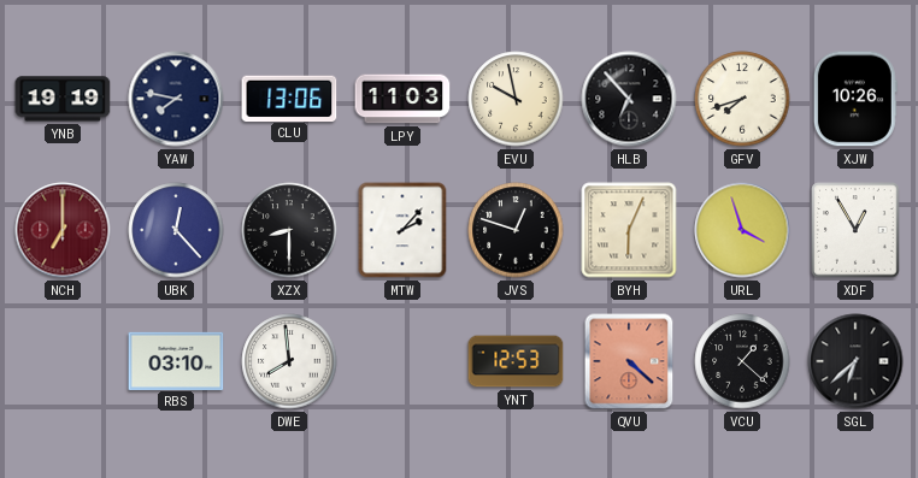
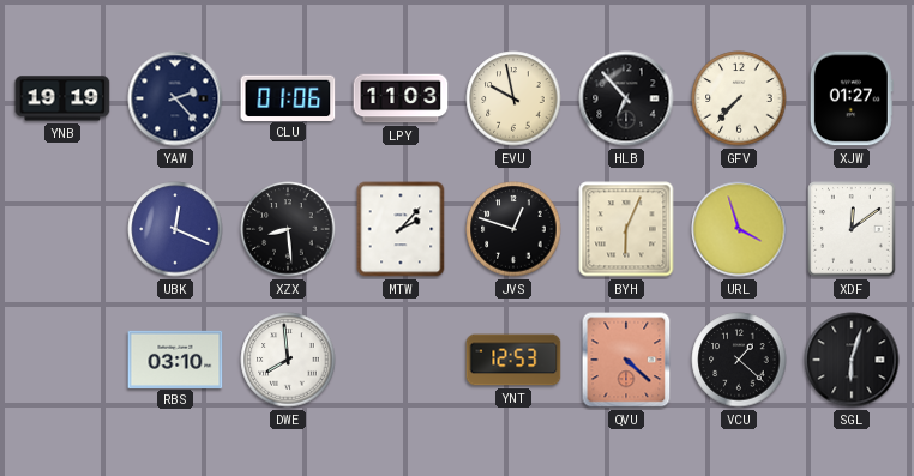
YAW: 7:47 -> 2:23
CLU: 13:06 -> 01:06
GFV: 7:42 -> 7:37
XJW: 10:26 -> 01:27
NCH: 7:00 -> none
UBK: 12:23 -> 12:19
XZX: 8:30 -> 8:29
XDF: 12:55 -> 12:09
SGL: 6:38 -> 6:03
